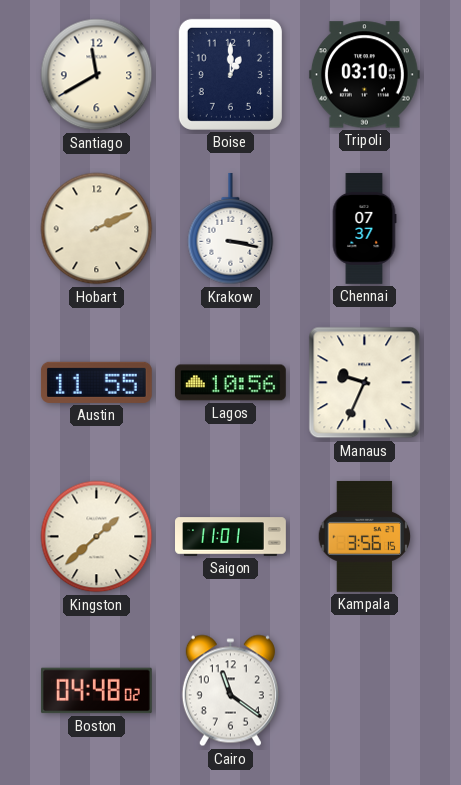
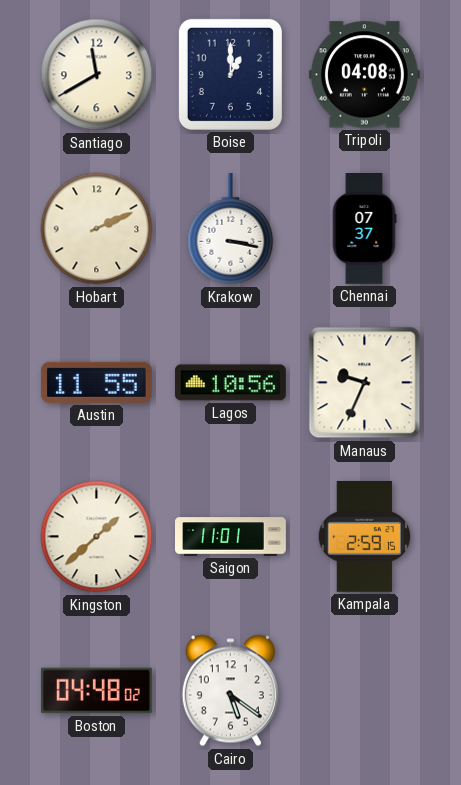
Tripoli: 03:10 -> 04:08
Kampala: 3:56 -> 2:59
Cairo: 11:21 -> 5:21
